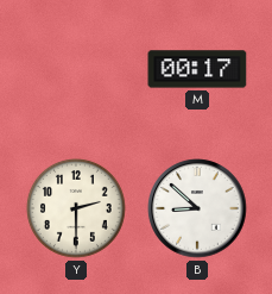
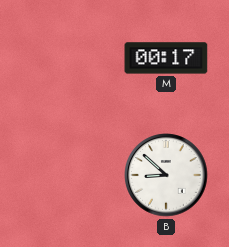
Y: 2:30 -> none
